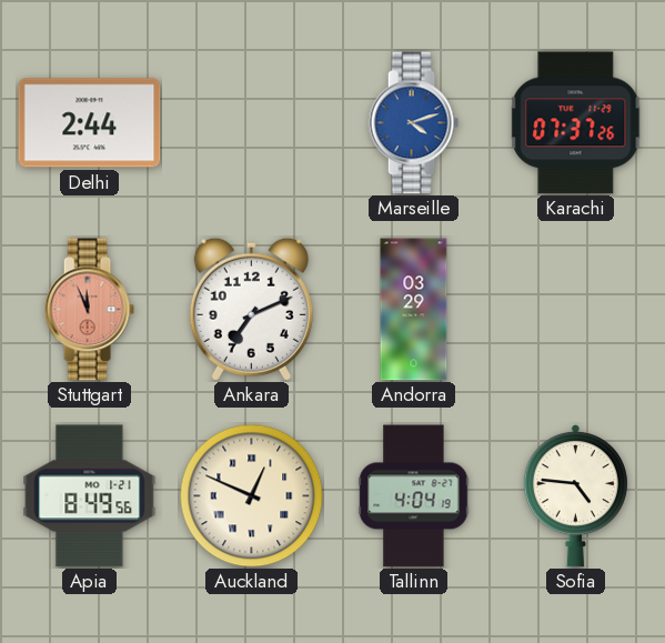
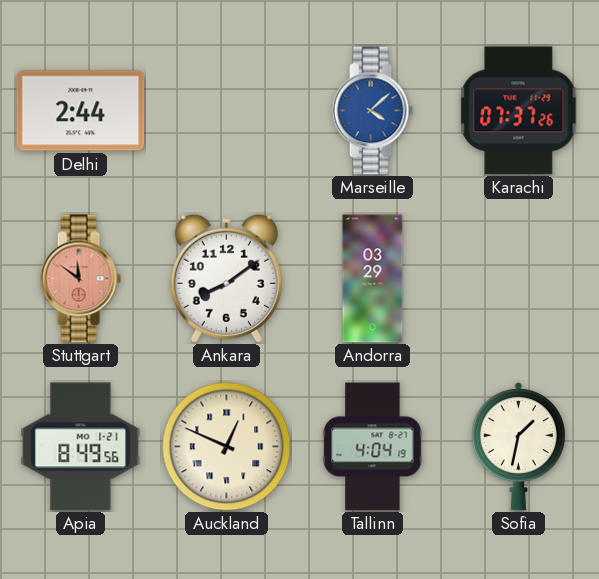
Marseille: 4:12 -> 4:08
Stuttgart: 11:56 -> 11:51
Ankara: 7:11 -> 8:09
Sofia: 4:46 -> 1:32
